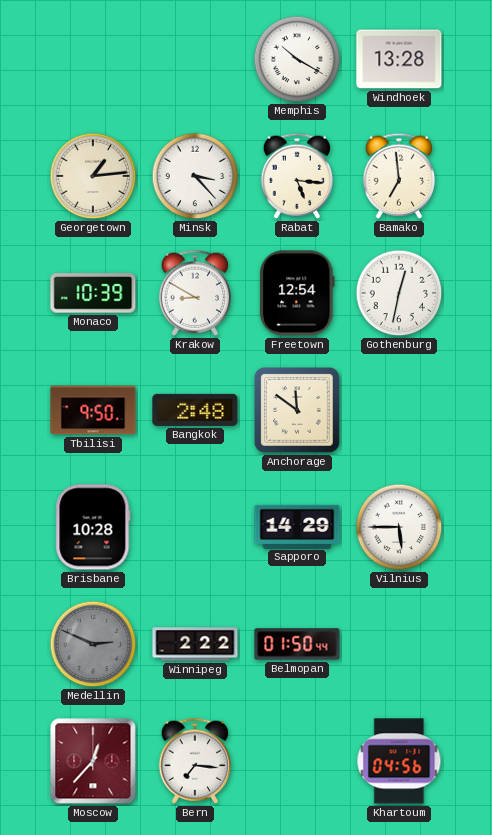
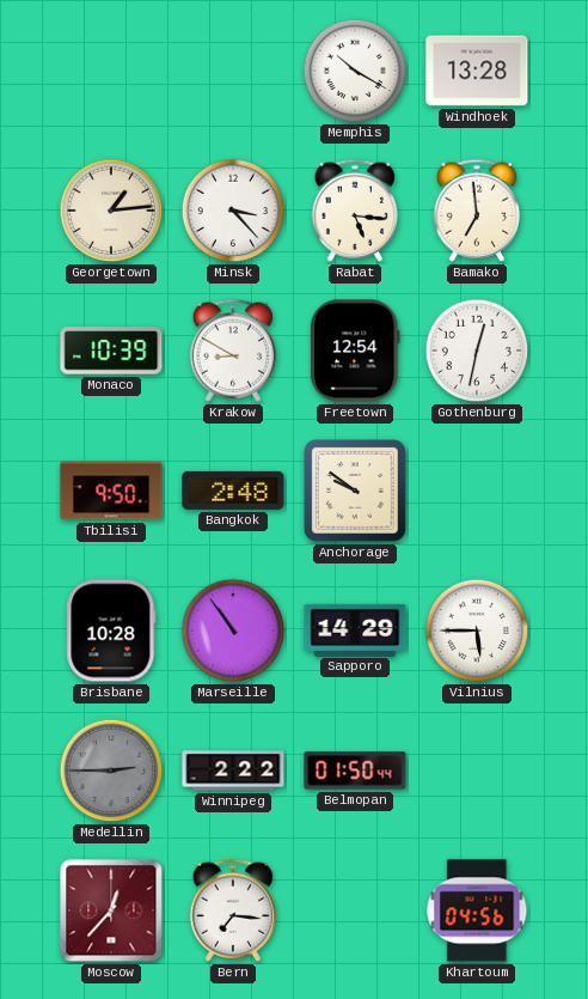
Anchorage: 11:51 -> 9:51
Marseille: none -> 10:54
Medellin: 2:49 -> 2:45
